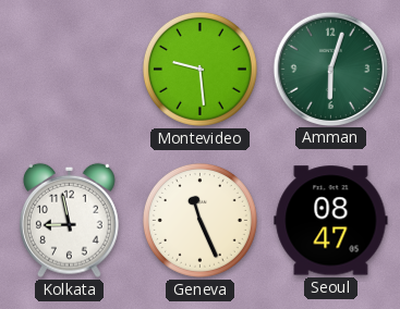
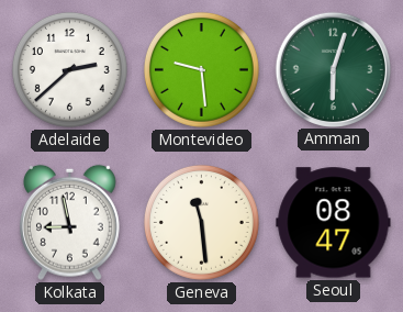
Adelaide: none -> 2:38
Geneva: 11:26 -> 11:29
